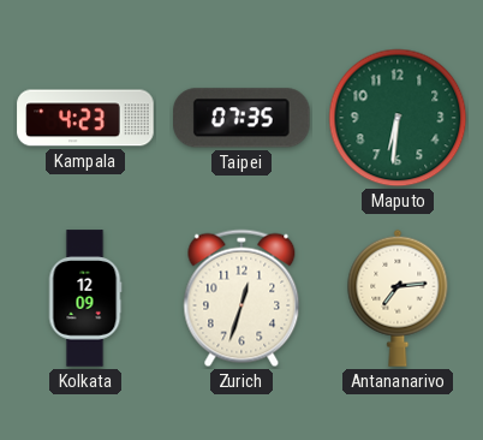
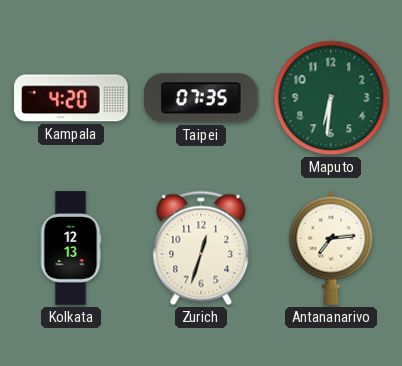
Kampala: 4:23 -> 4:20
Kolkata: 12:09 -> 12:13
